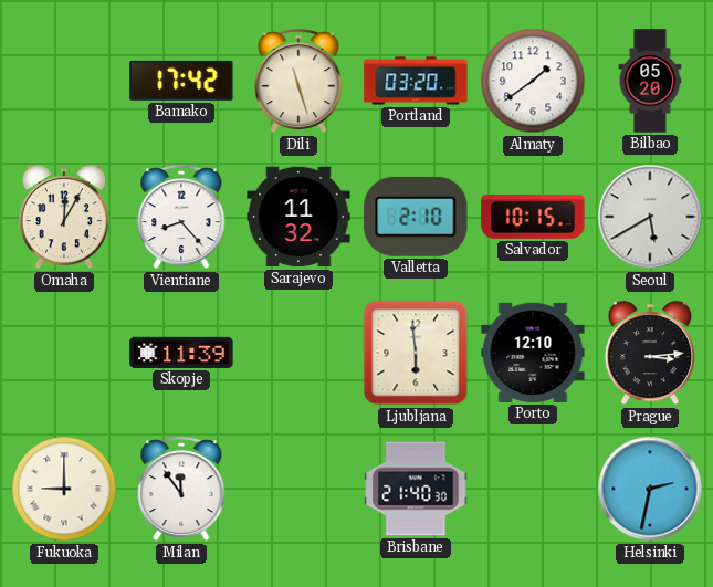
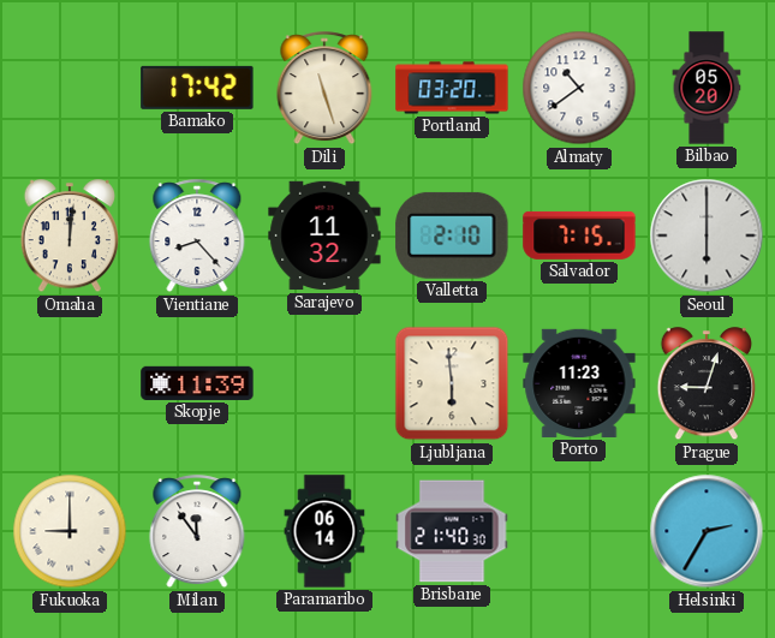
Almaty: 1:39 -> 10:39
Omaha: 12:05 -> 12:01
Salvador: 10:15 -> 7:15
Seoul: 5:40 -> 6:00
Porto: 12:10 -> 11:23
Prague: 3:14 -> 9:03
Paramaribo: none -> 06:14
Helsinki: 2:32 -> 2:35
